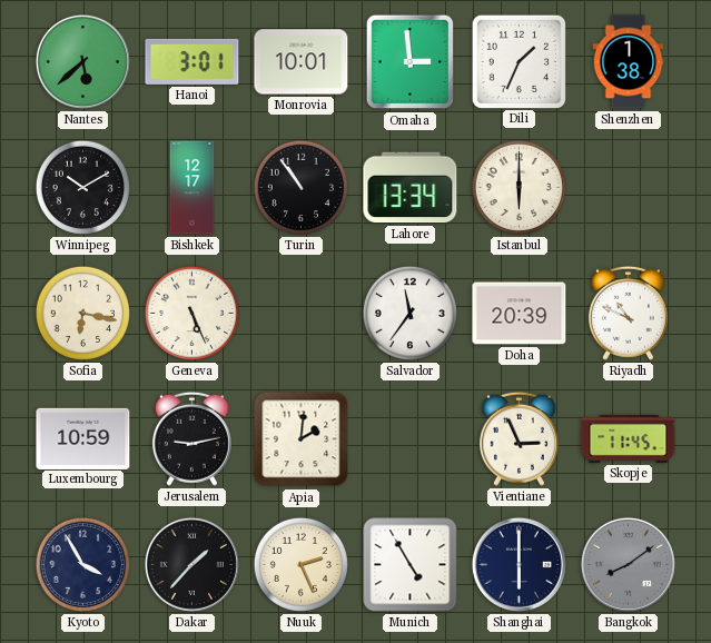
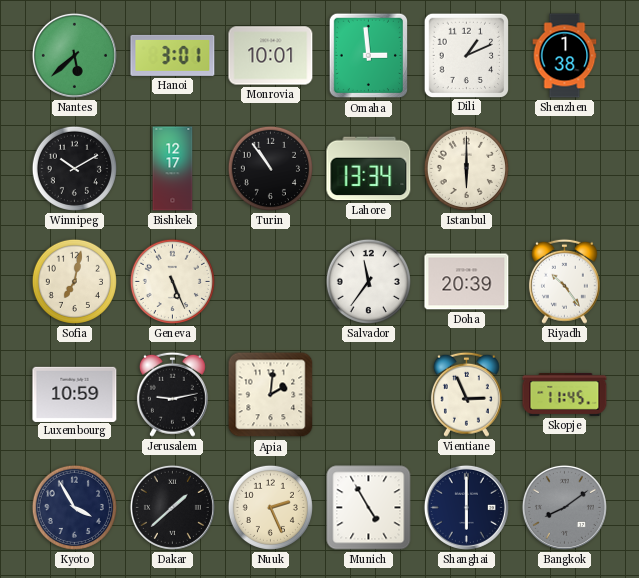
Dili: 1:34 -> 1:11
Sofia: 6:17 -> 7:02
Riyadh: 10:49 -> 10:24
Dakar: 1:37 -> 1:38
